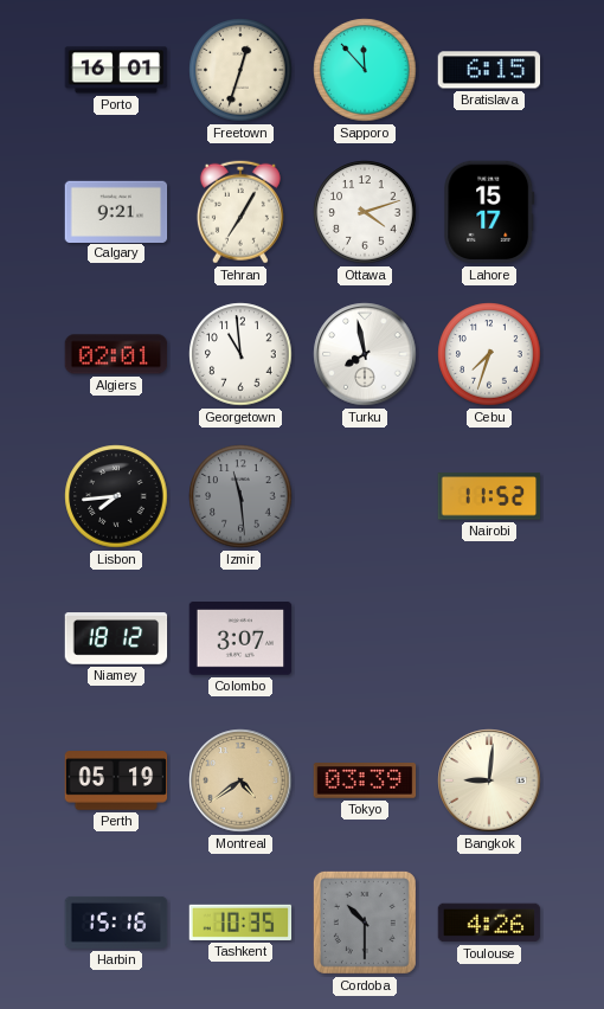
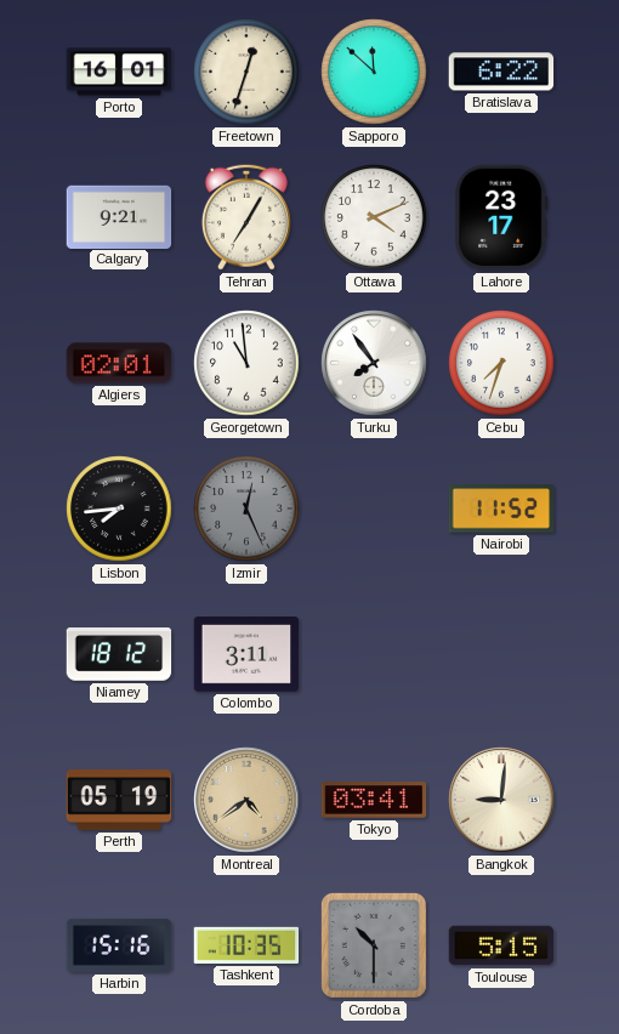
Sapporo: 11:53 -> 11:52
Bratislava: 6:15 -> 6:22
Ottawa: 4:12 -> 4:11
Lahore: 15:17 -> 23:17
Turku: 7:58 -> 7:54
Izmir: 11:29 -> 12:26
Colombo: 3:07 -> 3:11
Tokyo: 03:39 -> 03:41
Toulouse: 4:26 -> 5:15
